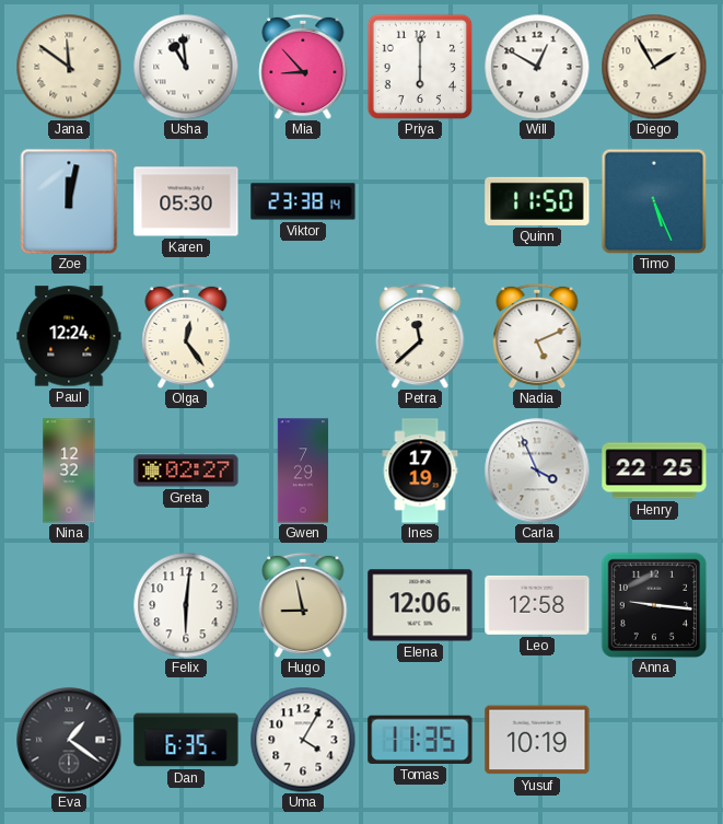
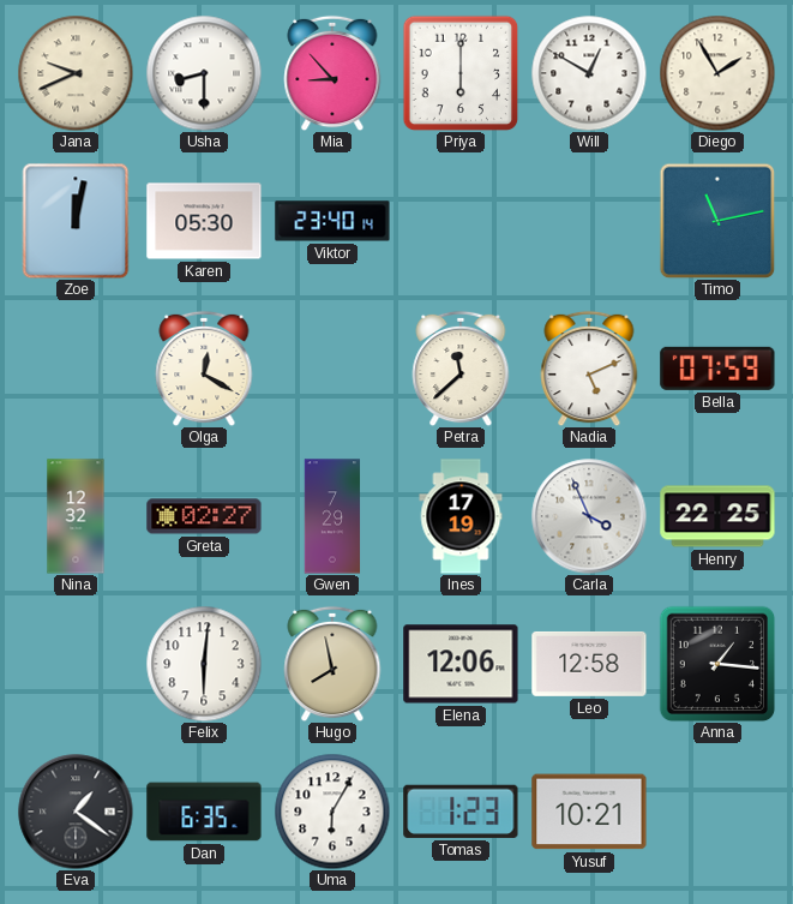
Jana: 11:51 -> 9:41
Usha: 10:59 -> 8:30
Viktor: 23:38 -> 23:40
Quinn: 11:50 -> none
Timo: 5:26 -> 11:13
Paul: 12:24 -> none
Olga: 12:24 -> 12:20
Bella: none -> 07:59
Hugo: 8:58 -> 7:58
Anna: 9:16 -> 1:16
Uma: 4:05 -> 6:05
Tomas: 11:35 -> 1:23
Yusuf: 10:19 -> 10:21
